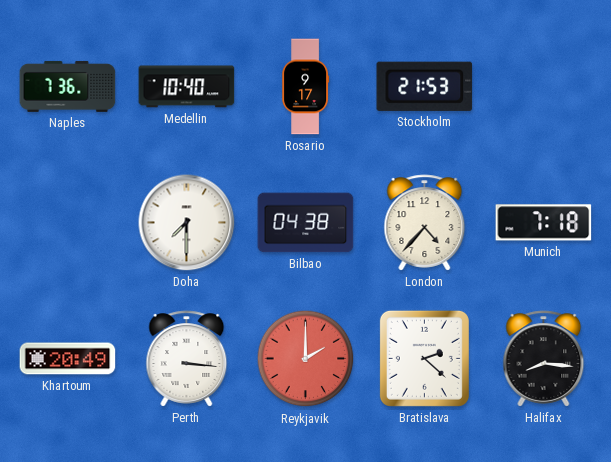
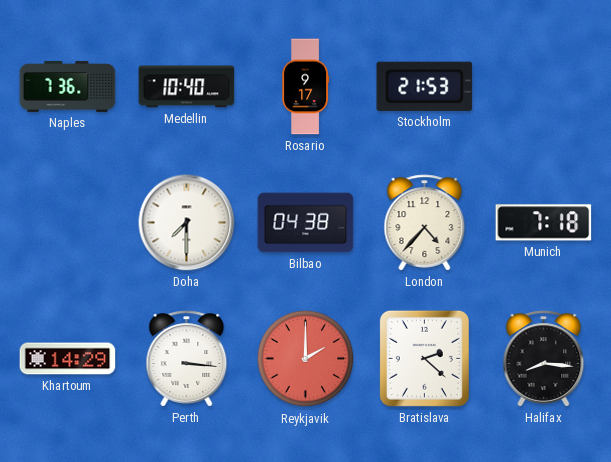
Khartoum: 20:49 -> 14:29
